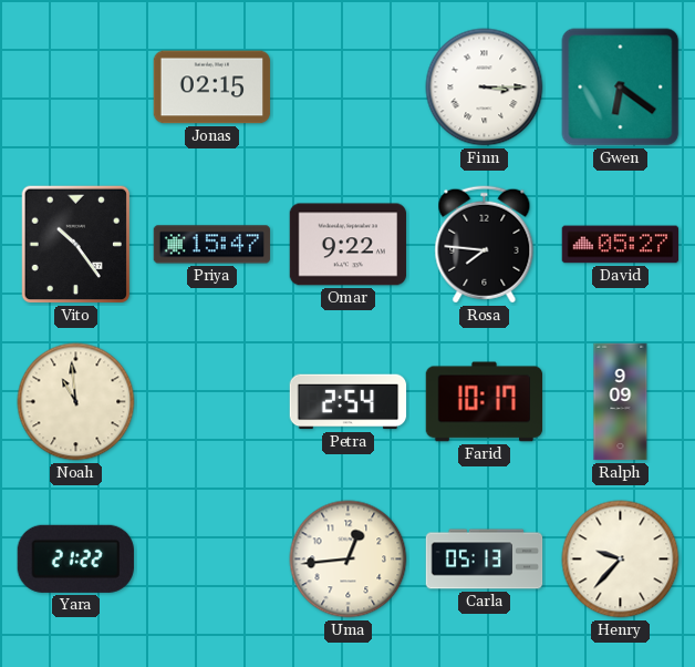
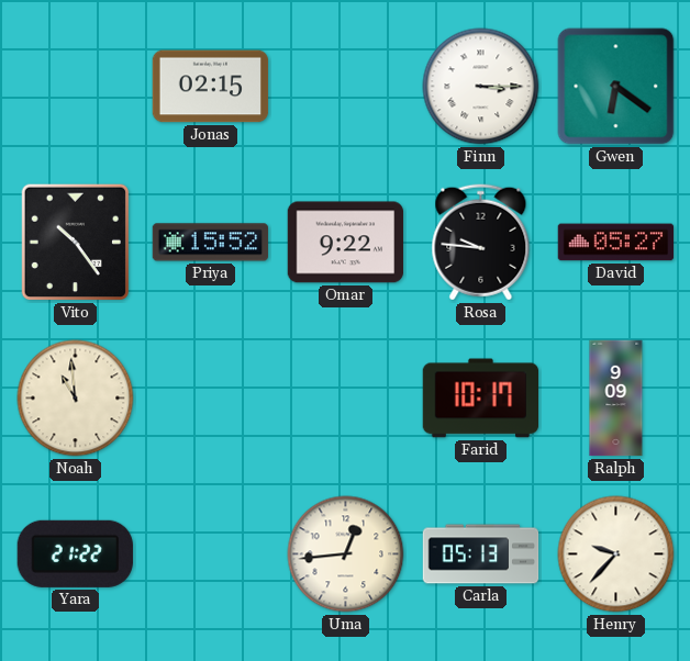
Priya: 15:47 -> 15:52
Rosa: 7:46 -> 9:46
Petra: 2:54 -> none
